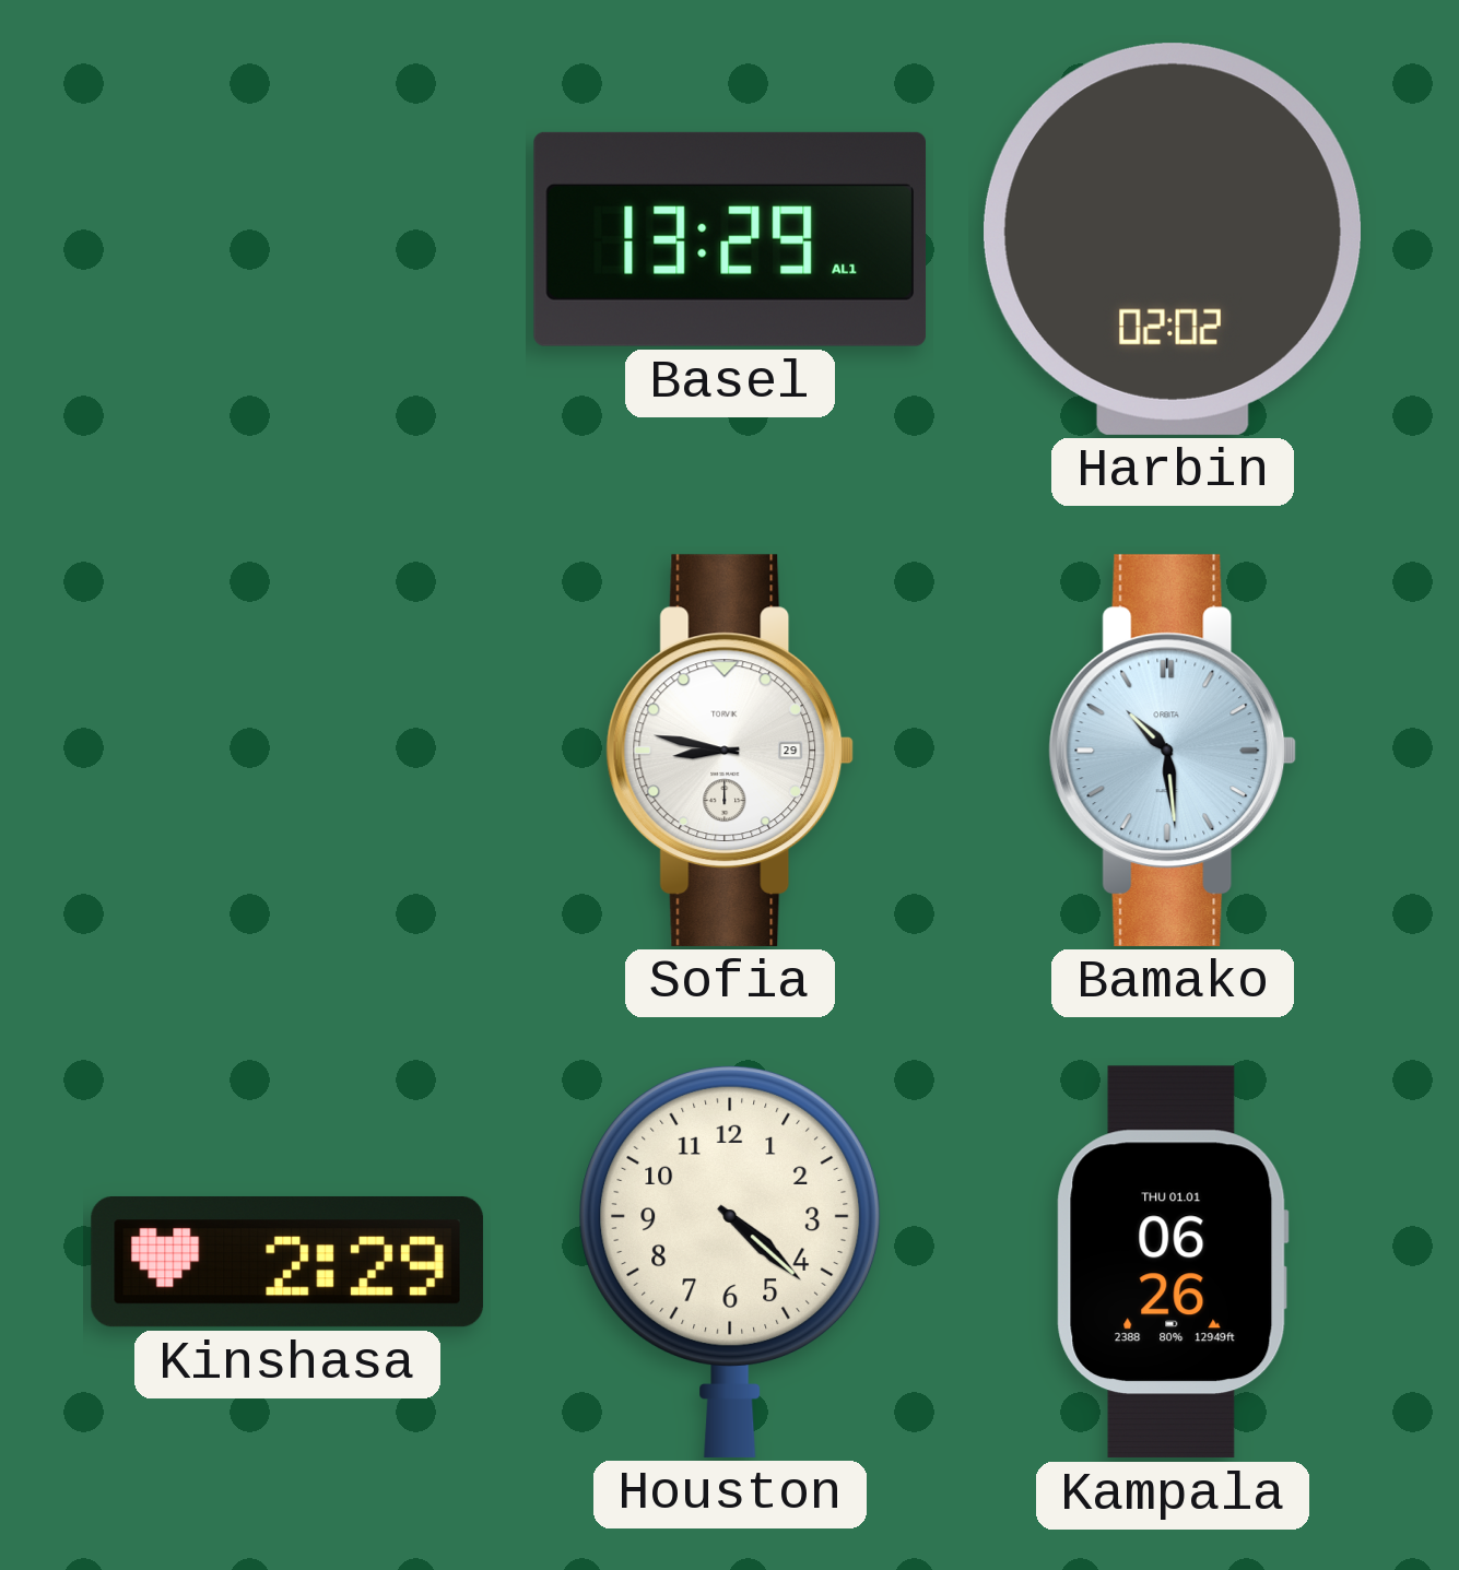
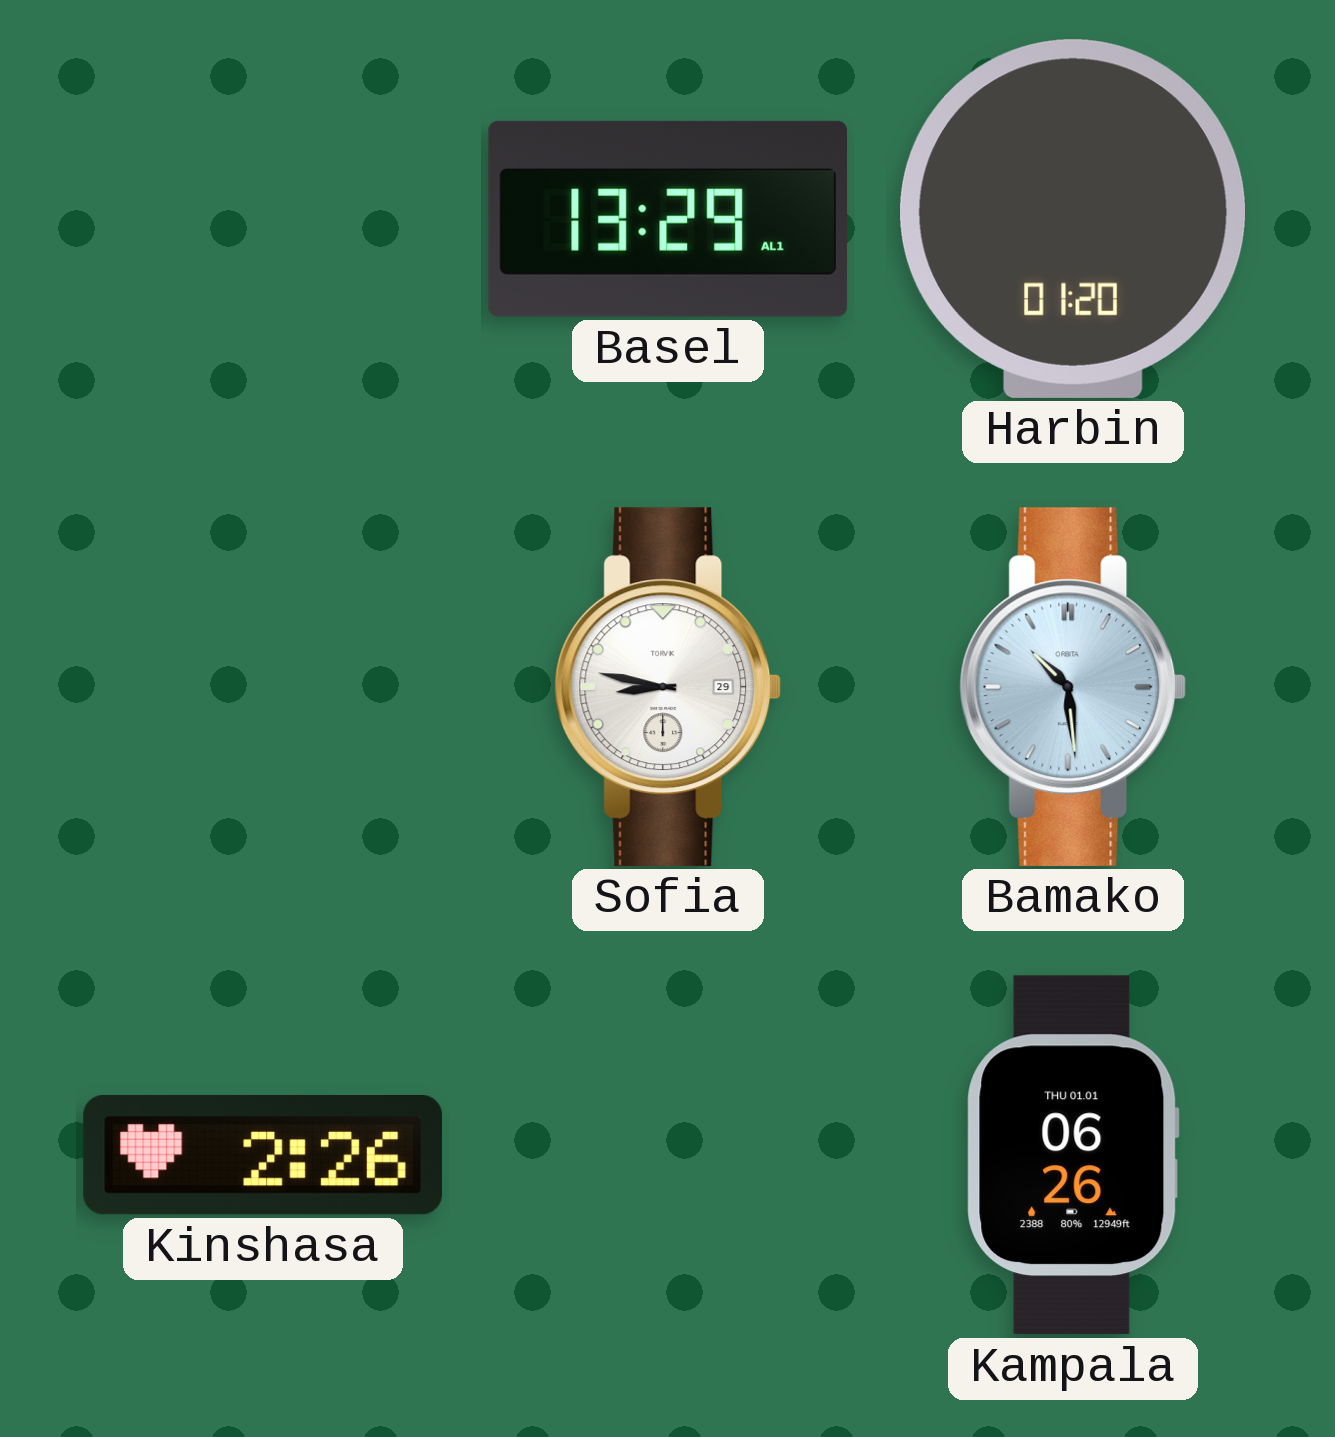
Harbin: 02:02 -> 01:20
Kinshasa: 2:29 -> 2:26
Houston: 4:22 -> none
